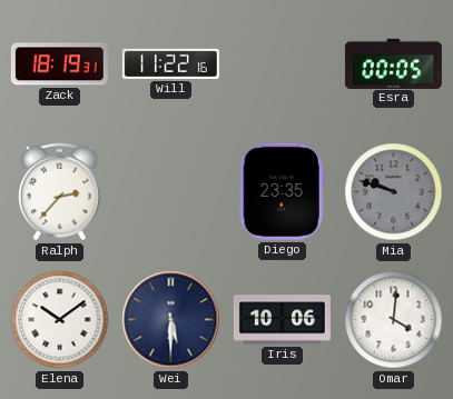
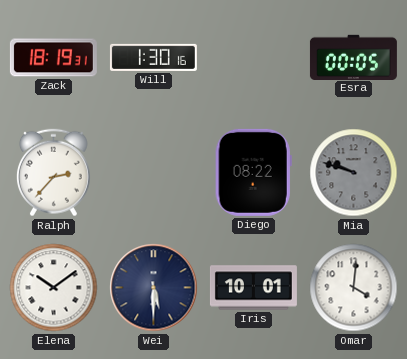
Will: 11:22 -> 1:30
Diego: 23:35 -> 08:22
Iris: 10:06 -> 10:01
